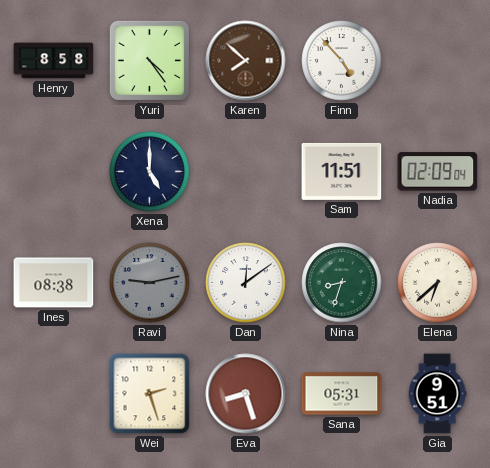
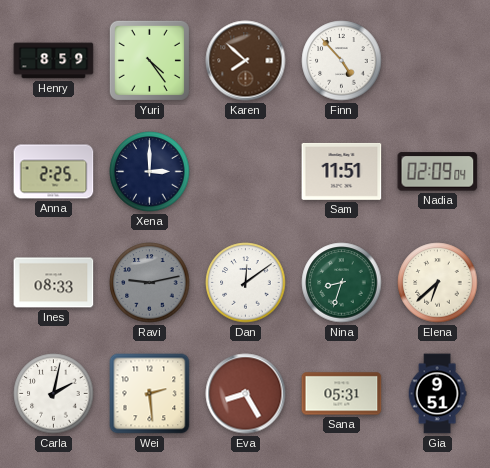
Henry: 8:58 -> 8:59
Anna: none -> 2:25
Xena: 5:00 -> 3:00
Ines: 08:38 -> 08:33
Carla: none -> 2:02
Wei: 2:27 -> 2:29
Eva: 8:27 -> 8:25
